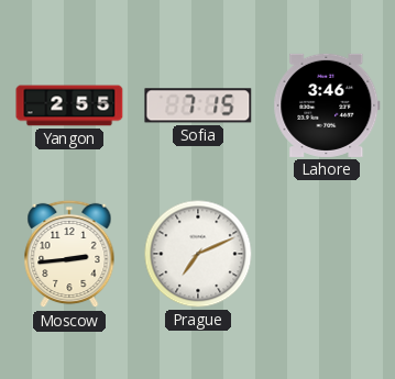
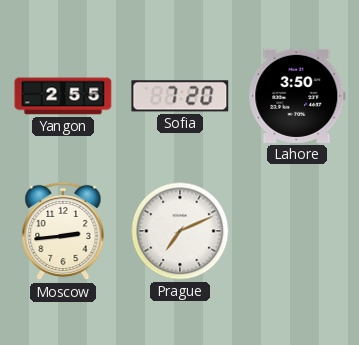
Sofia: 7:15 -> 7:20
Lahore: 3:46 -> 3:50
